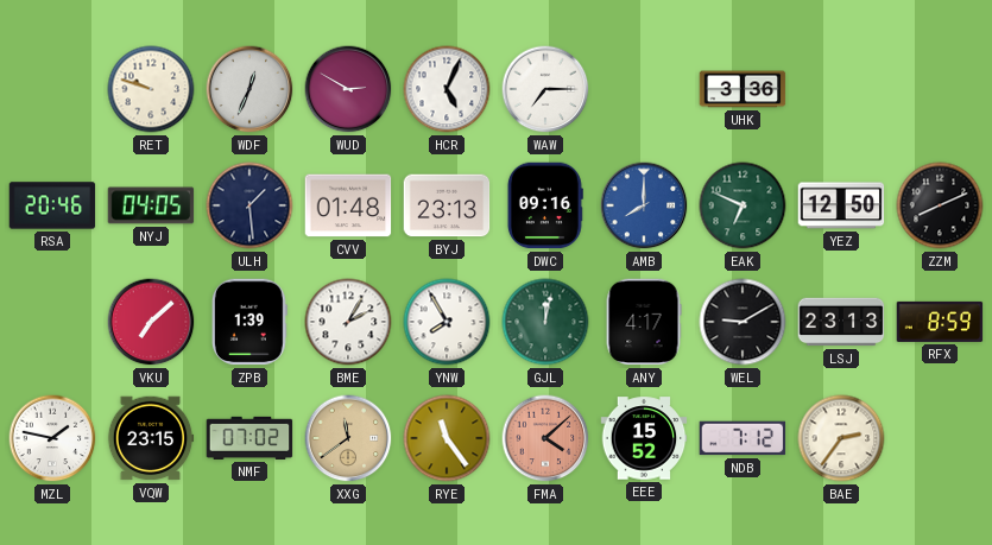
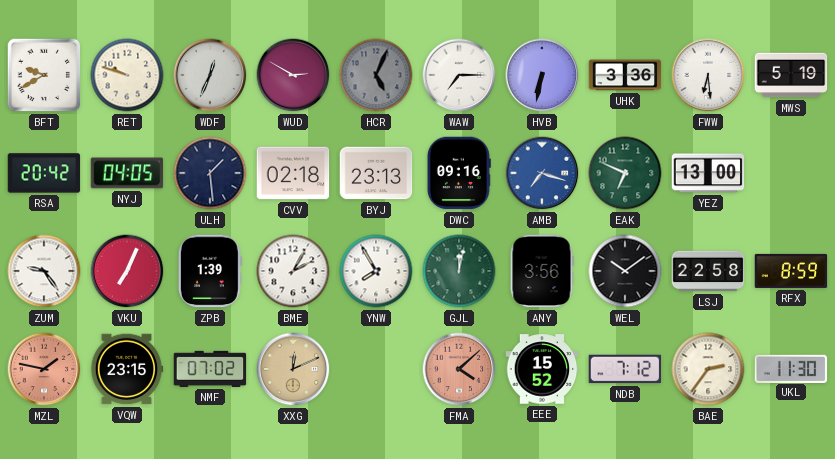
BFT: none -> 9:40
HCR dial: white -> grey
HVB: none -> 6:32
FWW: none -> 6:29
MWS: none -> 5:19
RSA: 20:46 -> 20:42
CVV: 01:48 -> 02:18
AMB: 8:00 -> 7:18
YEZ: 12:50 -> 13:00
ZZM: 8:11 -> none
ZUM: none -> 9:24
VKU: 7:08 -> 7:04
ANY: 4:17 -> 3:56
WEL: 9:10 -> 10:09
LSJ: 23:13 -> 22:58
MZL dial: white -> salmon
XXG: 11:39 -> 12:11
RYE: 11:24 -> none
UKL: none -> 11:30
